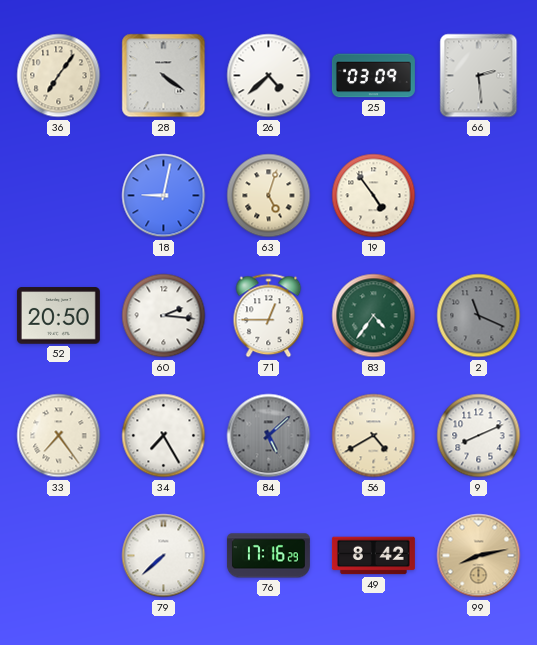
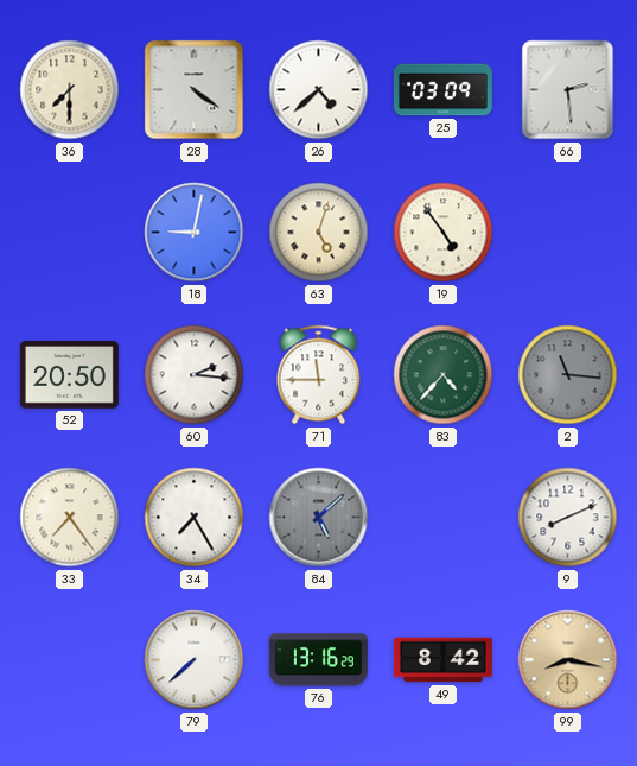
36: 7:06 -> 7:30
71: 12:45 -> 11:45
83: 4:36 -> 4:37
2: 11:19 -> 11:16
56: 4:40 -> none
76: 17:16 -> 13:16
99: 8:13 -> 8:17
